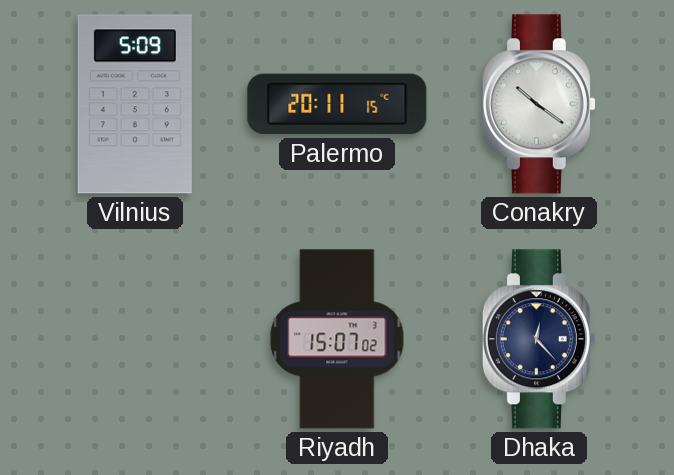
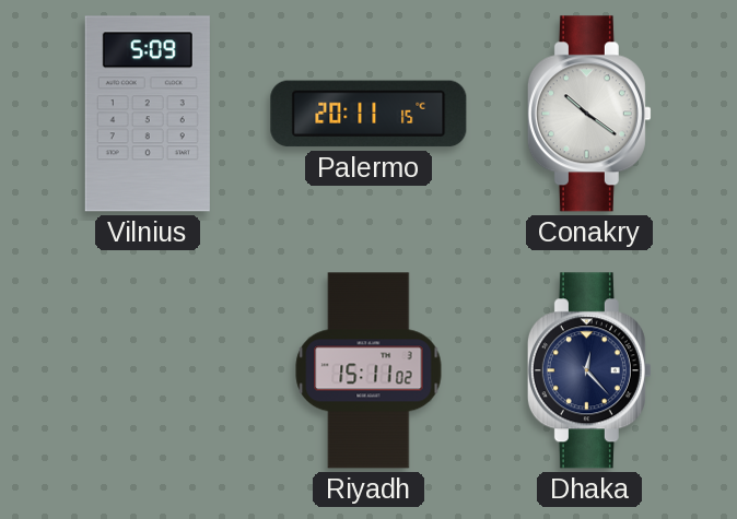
Riyadh: 15:07 -> 15:11
